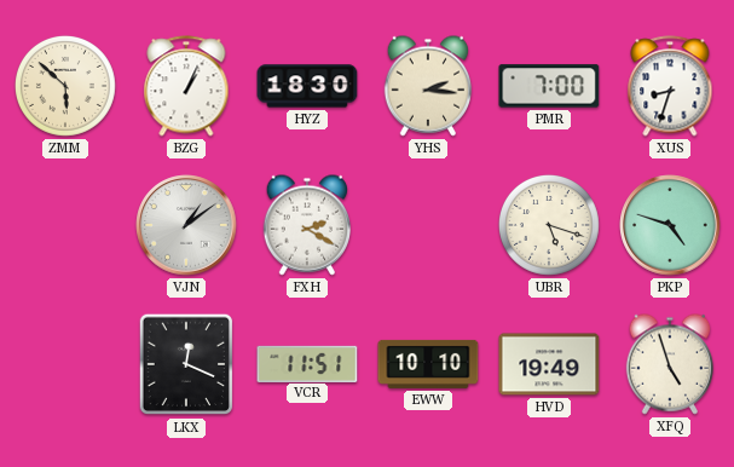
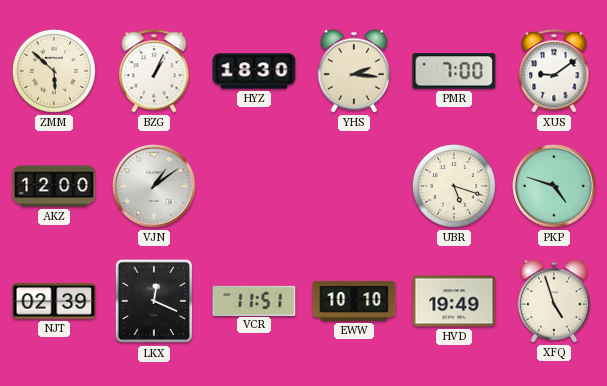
XUS: 8:33 -> 9:09
AKZ: none -> 12:00
FXH: 2:20 -> none
NJT: none -> 02:39
